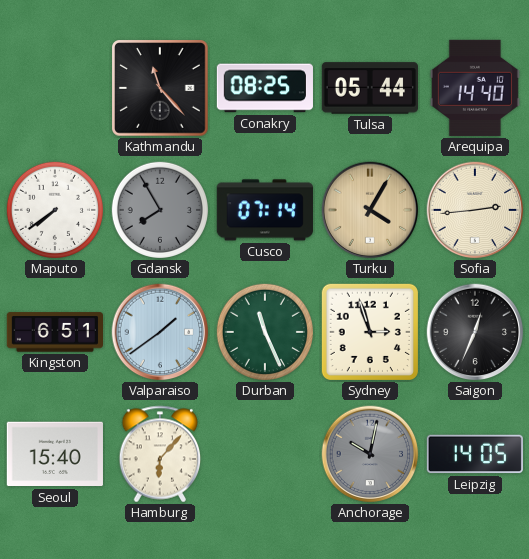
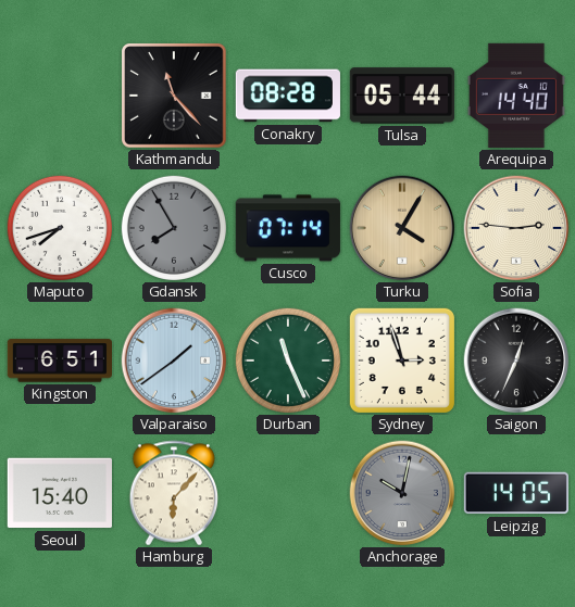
Conakry: 08:25 -> 08:28
Maputo: 7:39 -> 7:42
Sofia: 2:44 -> 2:46
